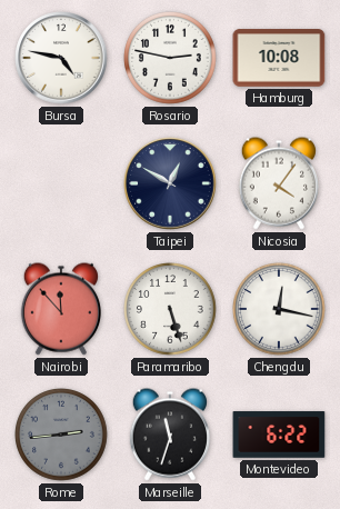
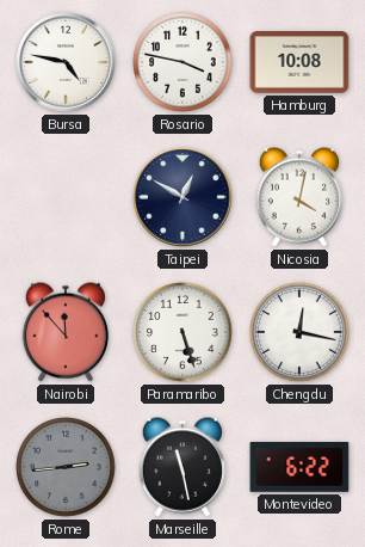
Rosario: 2:47 -> 3:47
Nicosia: 4:06 -> 4:02
Marseille: 11:33 -> 11:28
